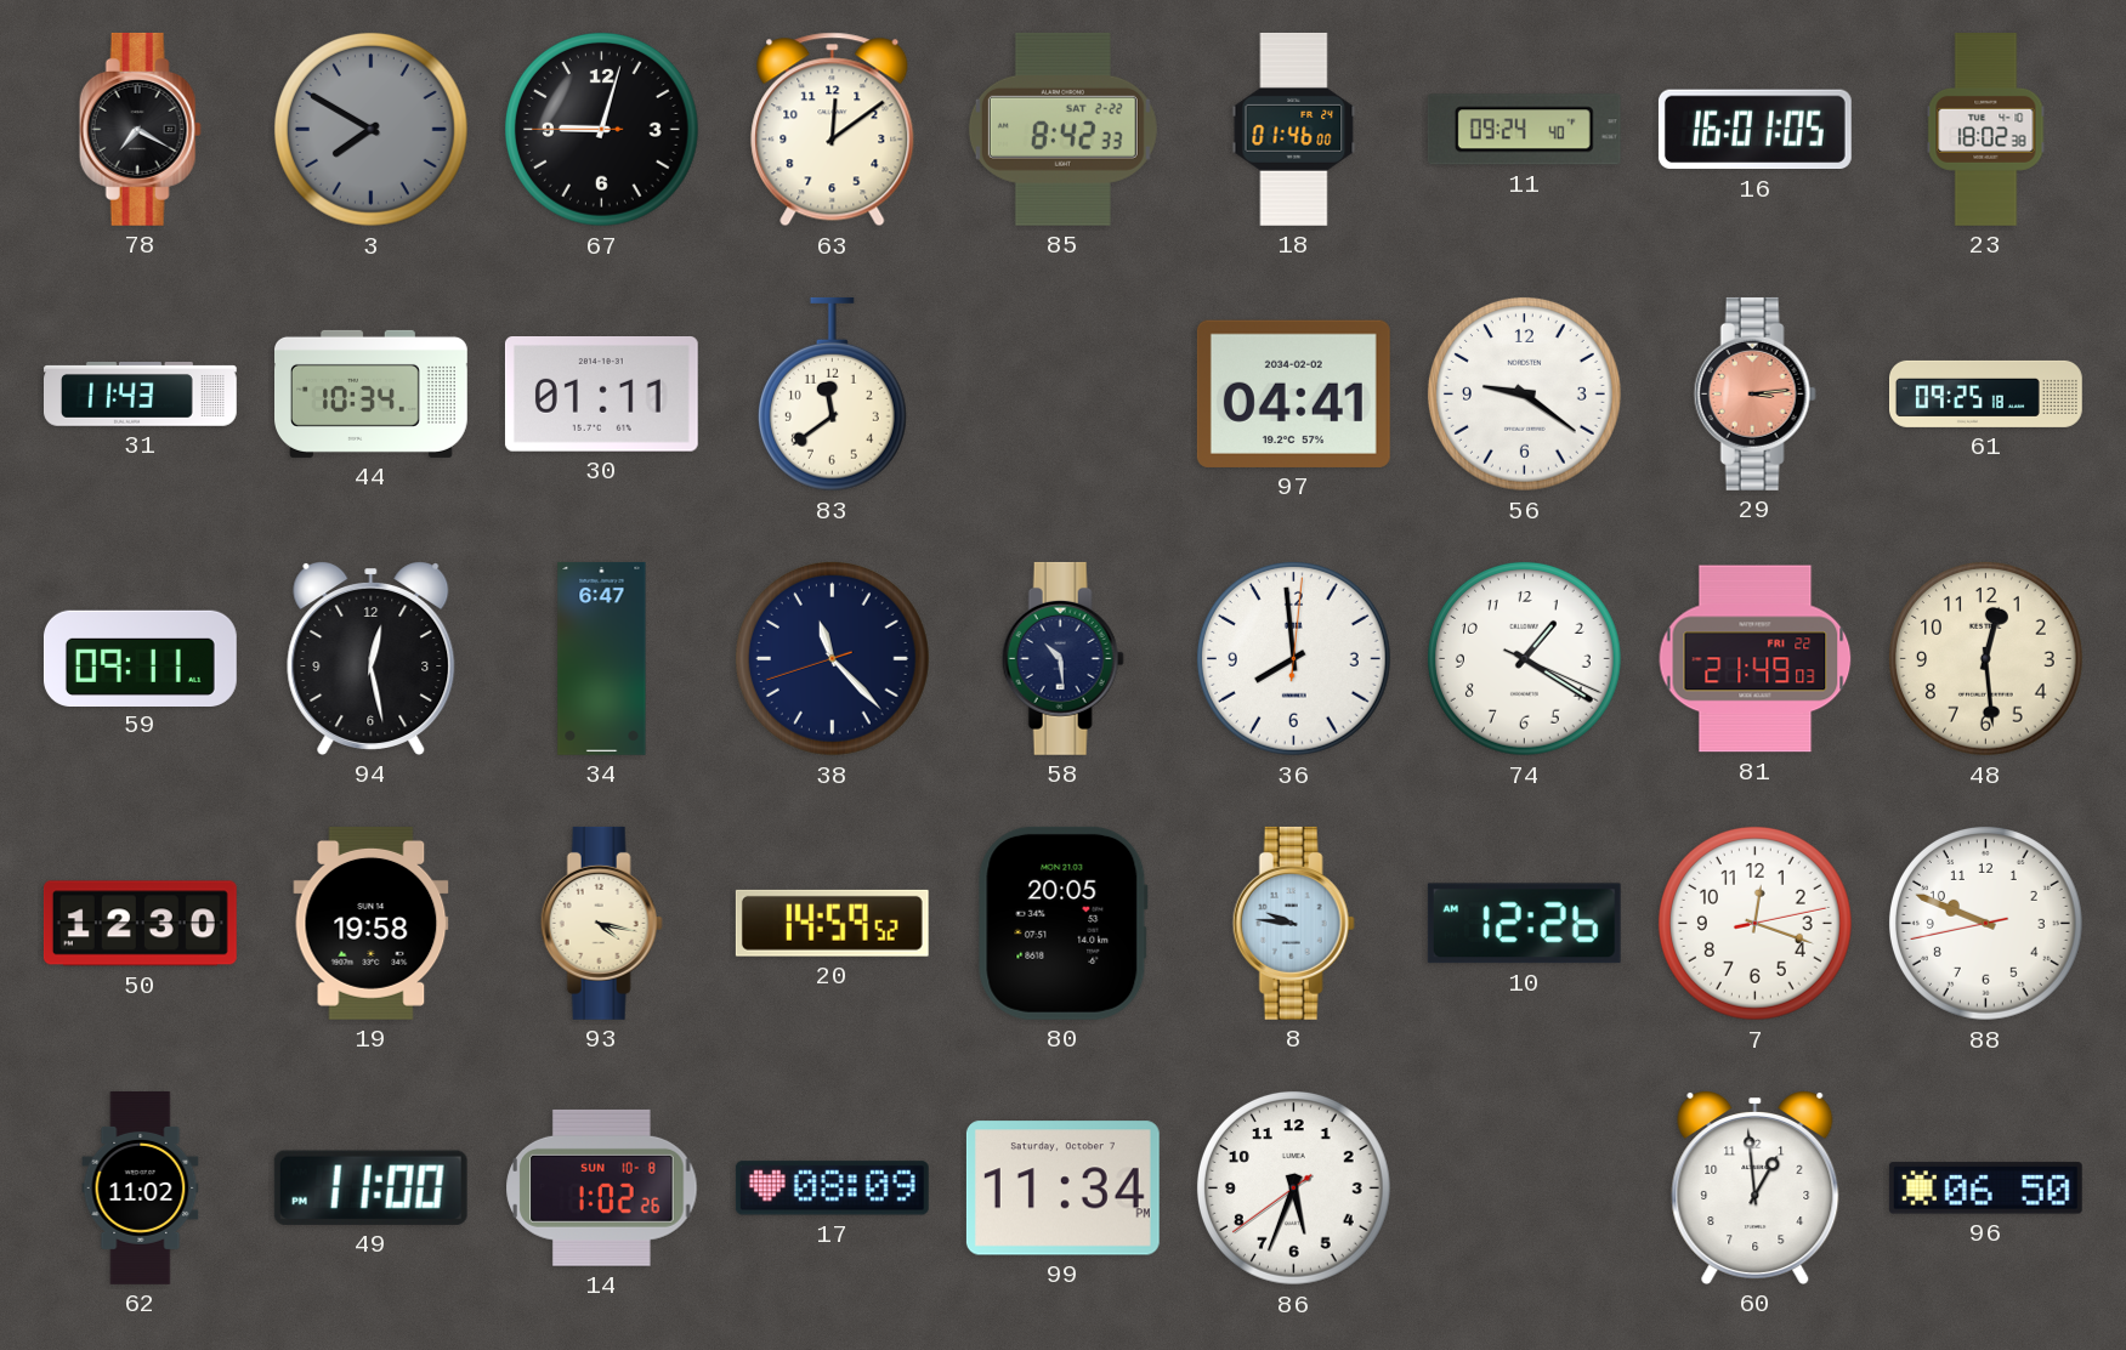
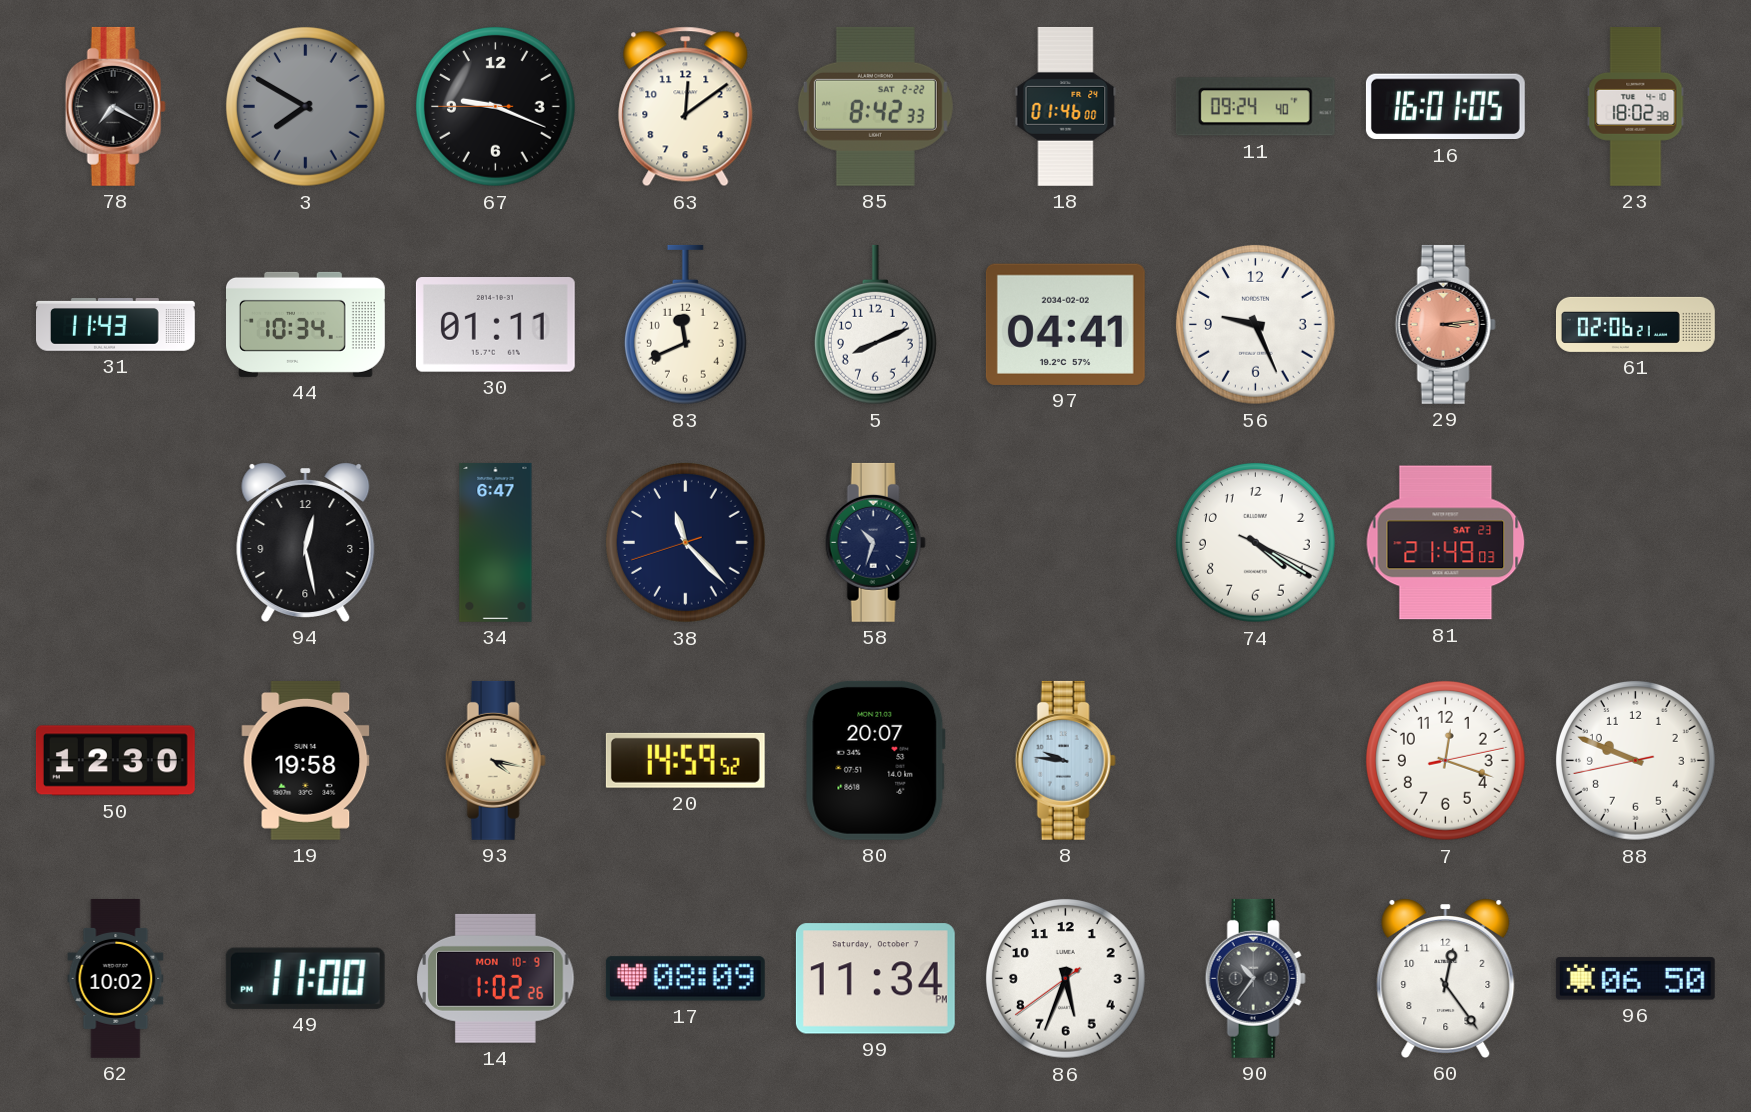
67: 9:02 -> 9:18
83: 11:39 -> 11:41
5: none -> 8:11
56: 9:21 -> 9:26
61: 09:25 -> 02:06
59: 09:11 -> none
58: 10:29 -> 10:33
36: 7:59 -> none
74: 1:20 -> 4:20
81 date: FRI 22 -> SAT 23
48: 12:29 -> none
80: 20:05 -> 20:07
10: 12:26 -> none
62: 11:02 -> 10:02
14 date: SUN 10-8 -> MON 10-9
90: none -> 10:36
60: 12:59 -> 12:24
